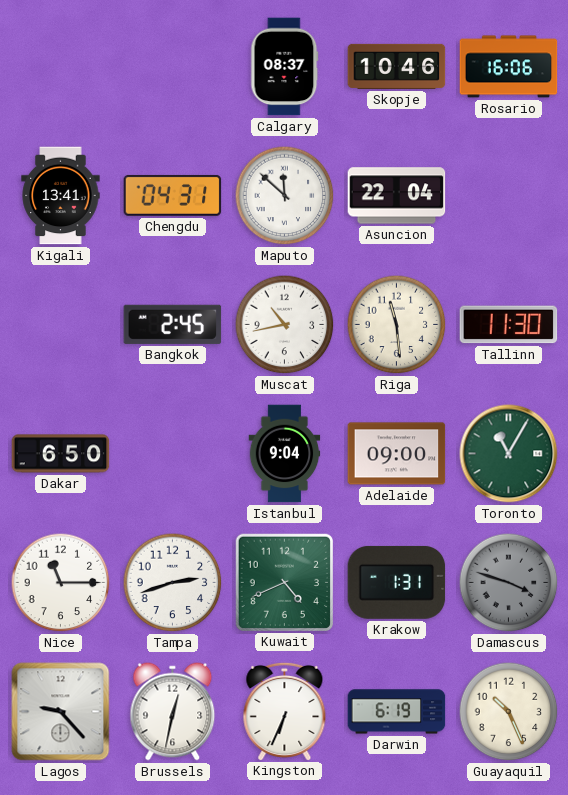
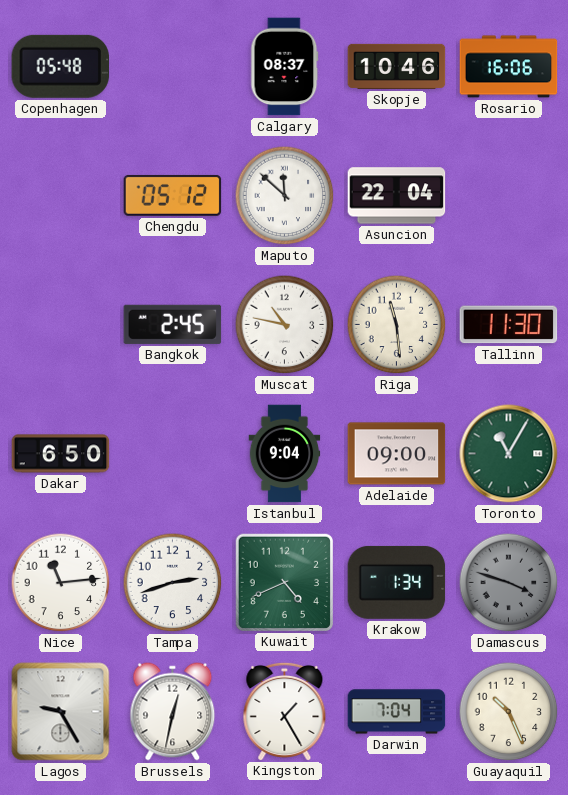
Copenhagen: none -> 05:48
Kigali: 13:41 -> none
Chengdu: 04:31 -> 05:12
Muscat: 10:43 -> 10:47
Nice: 11:15 -> 11:14
Krakow: 1:31 -> 1:34
Lagos: 9:23 -> 9:25
Kingston: 6:34 -> 1:25
Darwin: 6:19 -> 7:04
